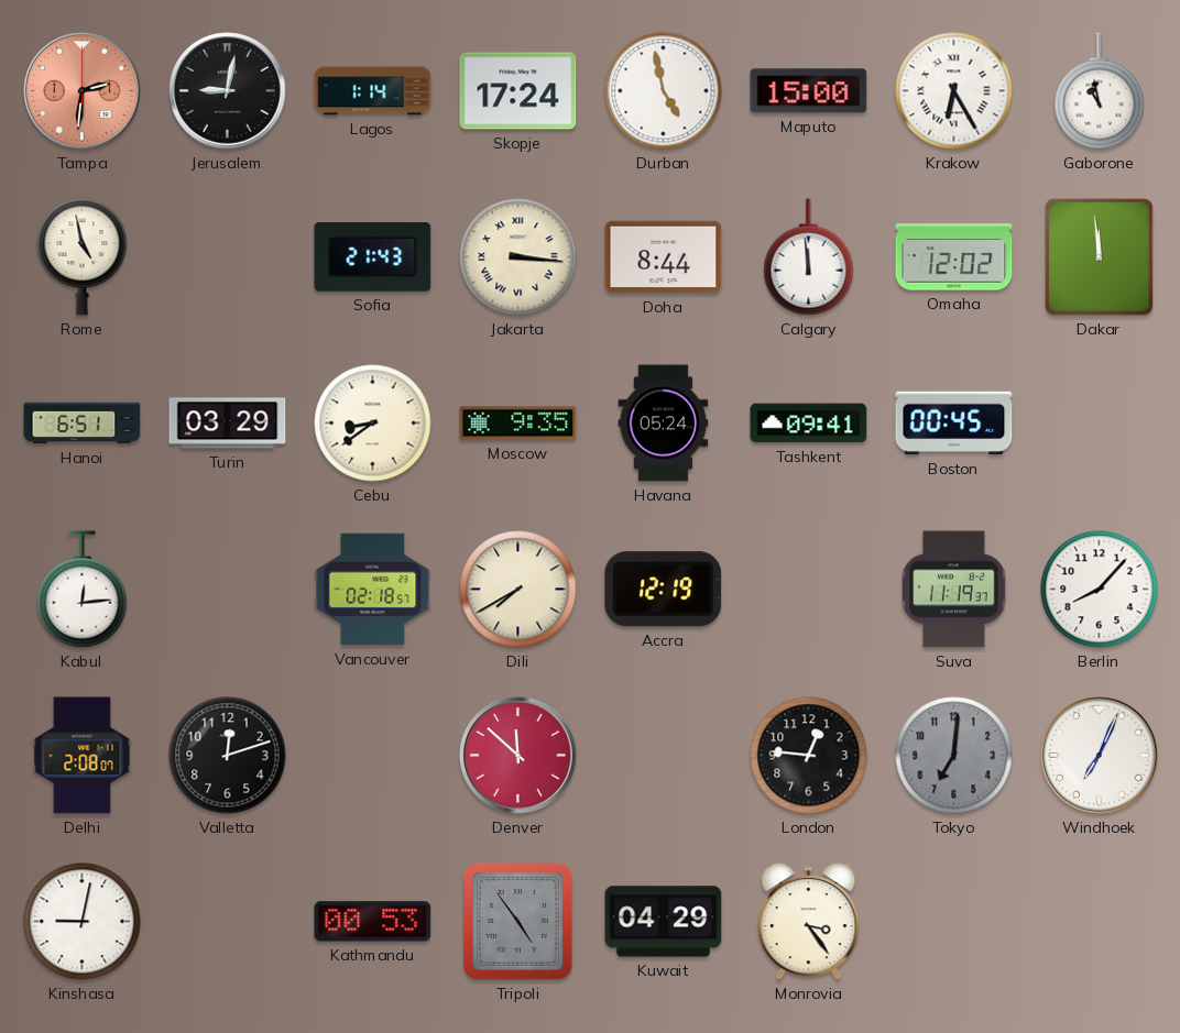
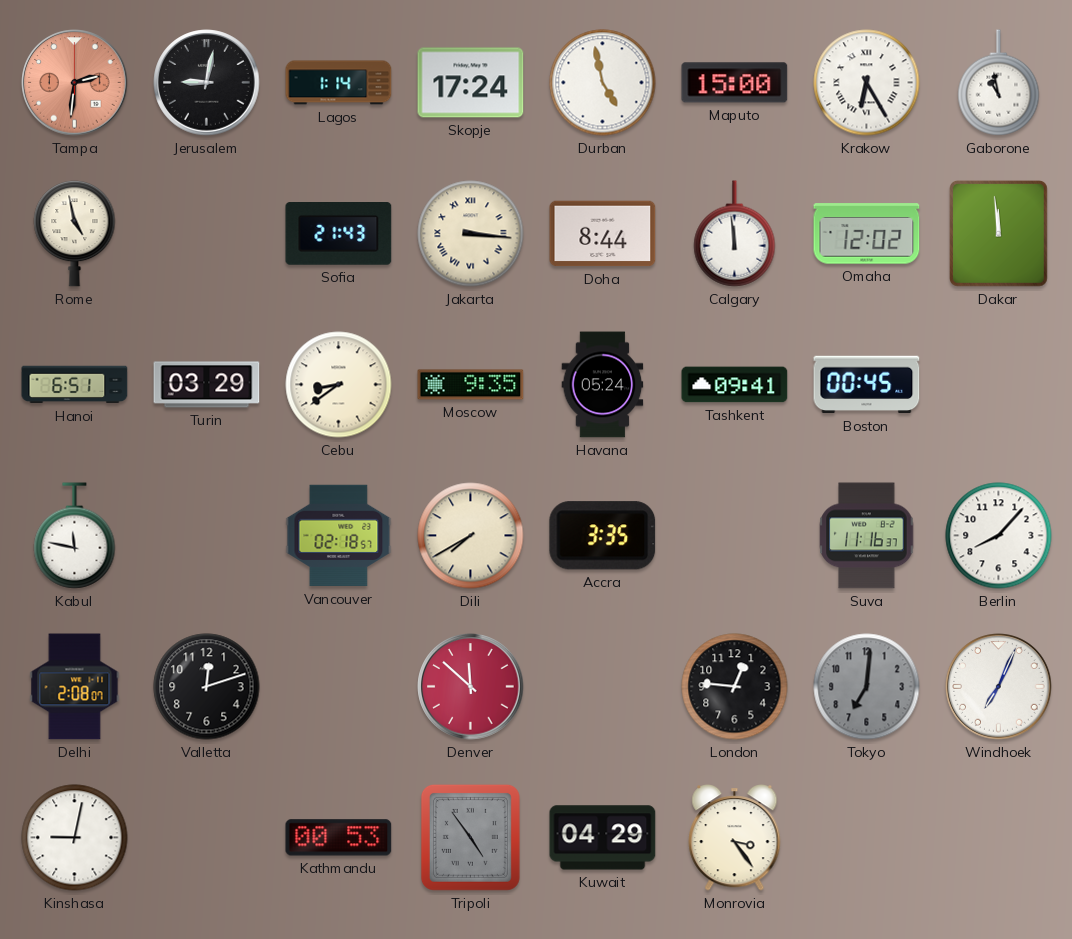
Kabul: 12:14 -> 11:47
Accra: 12:19 -> 3:35
Suva: 11:19 -> 11:16
